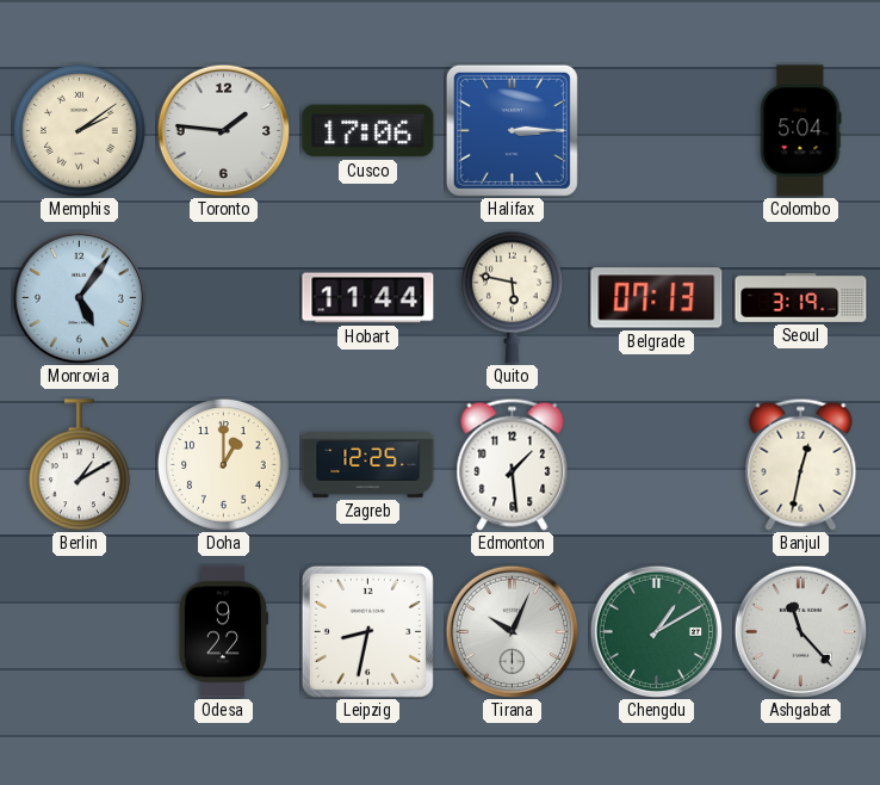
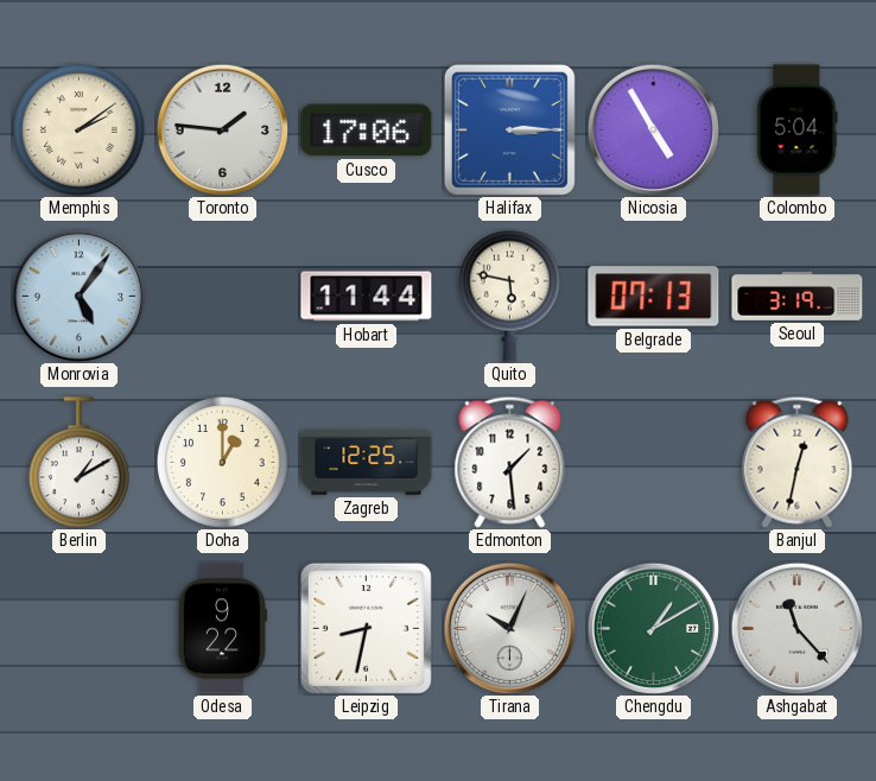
Nicosia: none -> 4:55
